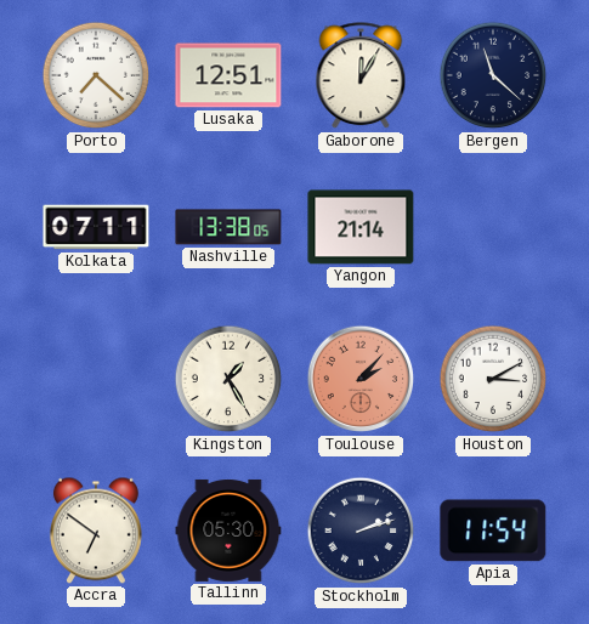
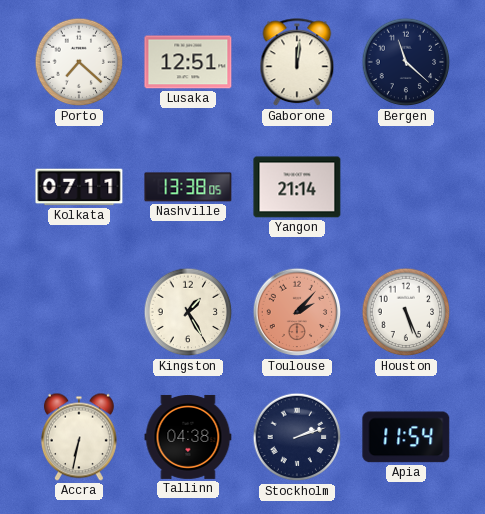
Gaborone: 12:05 -> 12:01
Houston: 3:10 -> 5:26
Accra: 6:51 -> 6:32
Tallinn: 05:30 -> 04:38
